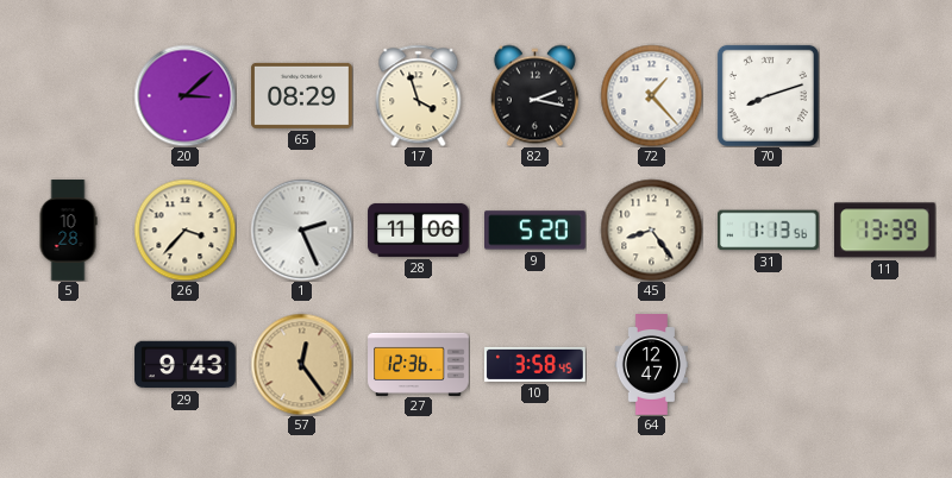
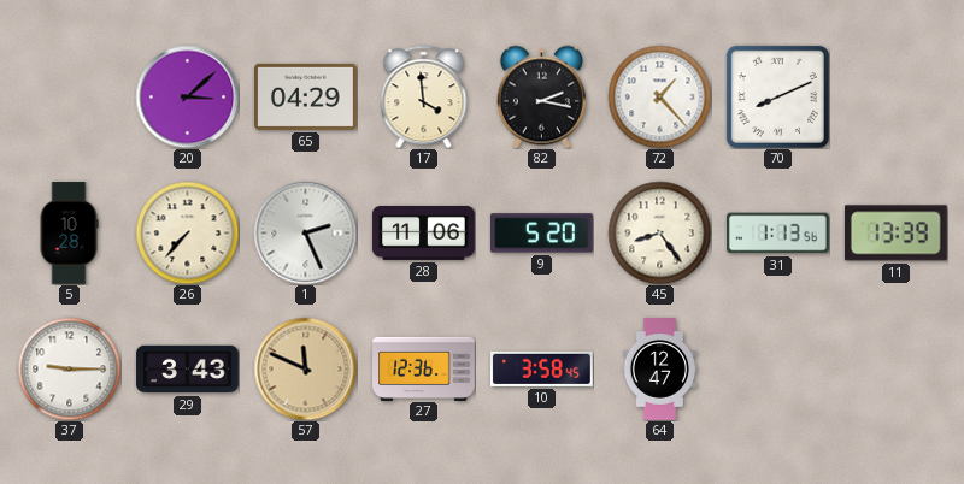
65: 08:29 -> 04:29
17: 3:57 -> 3:59
70: 8:12 -> 8:11
26: 3:37 -> 7:37
37: none -> 9:15
29: 9:43 -> 3:43
57: 12:24 -> 11:49
